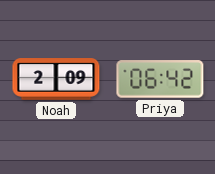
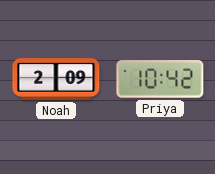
Priya: 06:42 -> 10:42
